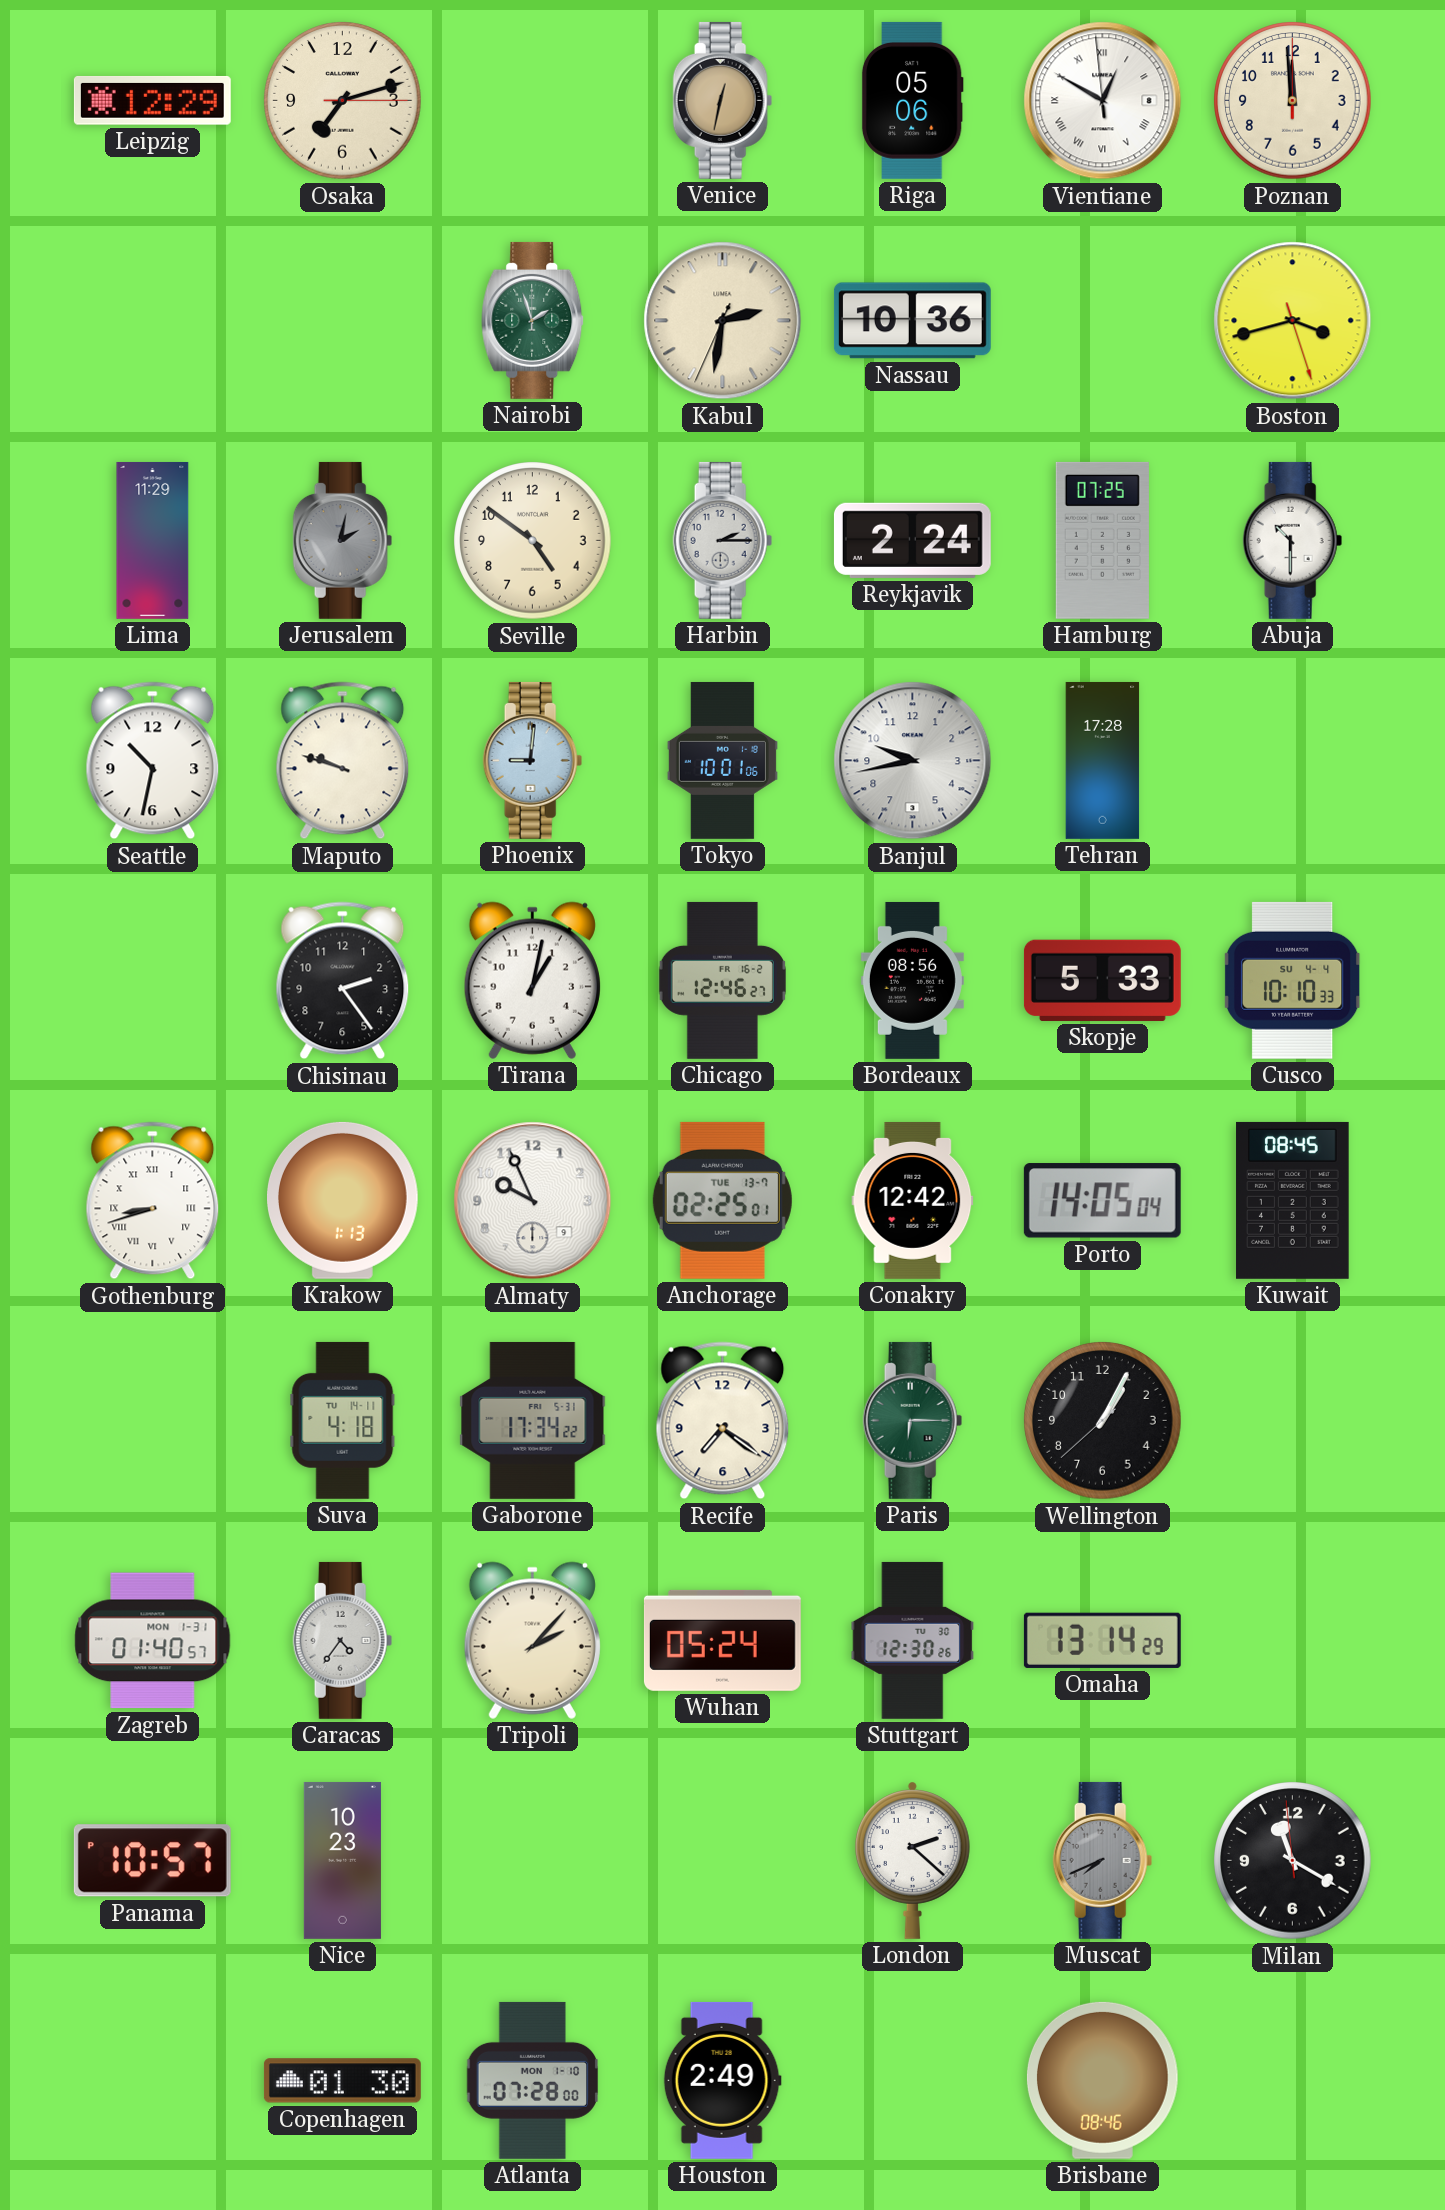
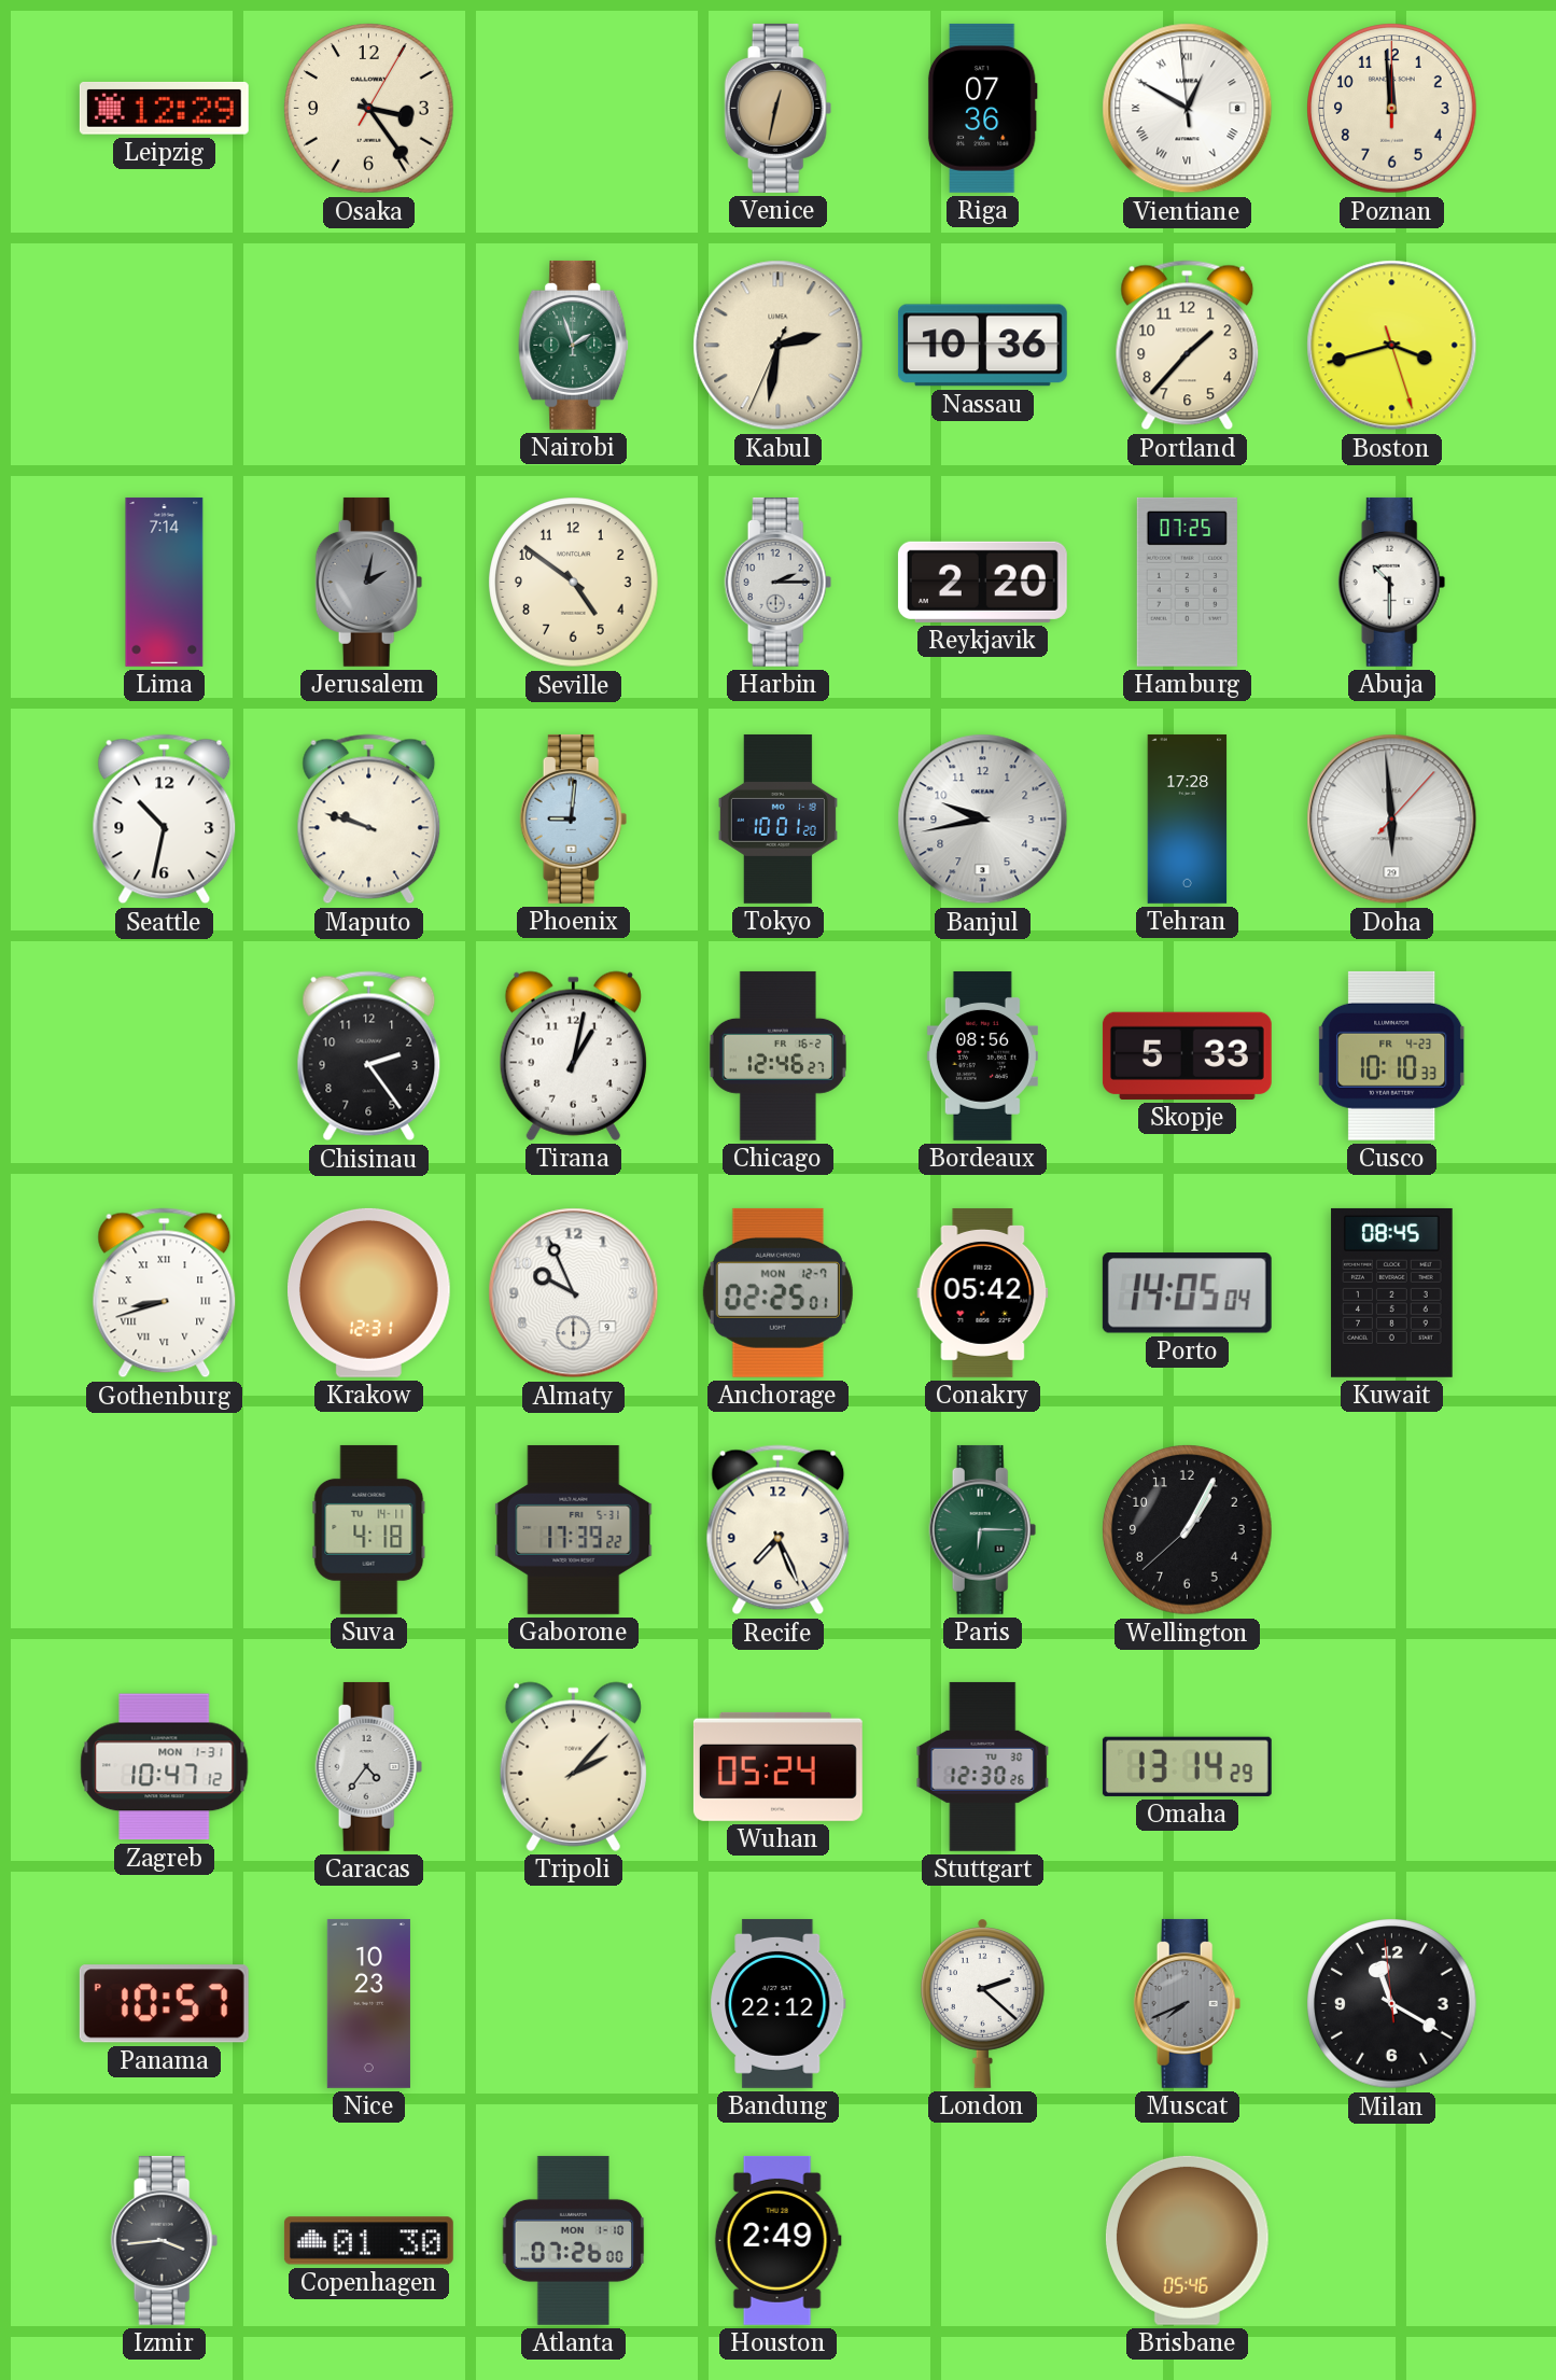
Osaka: 7:12 -> 3:24
Riga: 05:06 -> 07:36
Portland: none -> 1:37
Lima: 11:29 -> 7:14
Reykjavik: 2:24 -> 2:20
Tokyo: 10:01:06 -> 10:01:20
Doha: none -> 5:59
Cusco date: SU 4-4 -> FR 4-23
Krakow: 1:13 -> 12:31
Anchorage date: TUE 13-7 -> MON 12-7
Conakry: 12:42 -> 05:42
Gaborone: 17:34 -> 17:39
Recife: 7:21 -> 7:26
Zagreb: 01:40 -> 10:47
Bandung: none -> 22:12
Izmir: none -> 3:44
Atlanta: 07:28 -> 07:26
Brisbane: 08:46 -> 05:46
